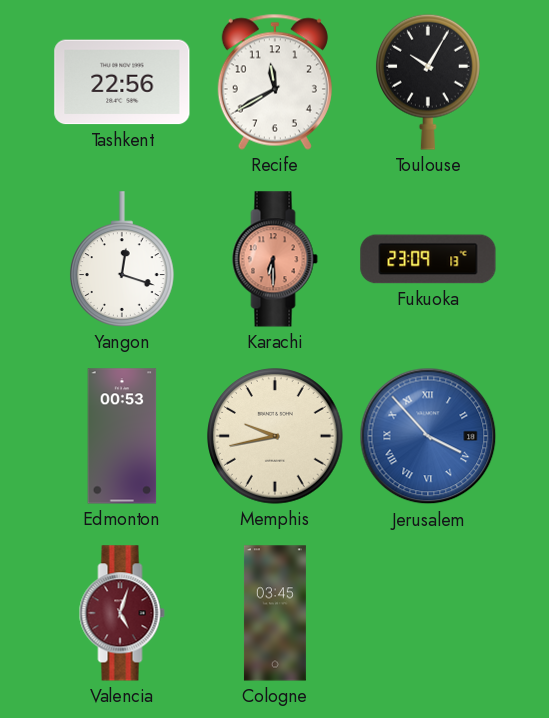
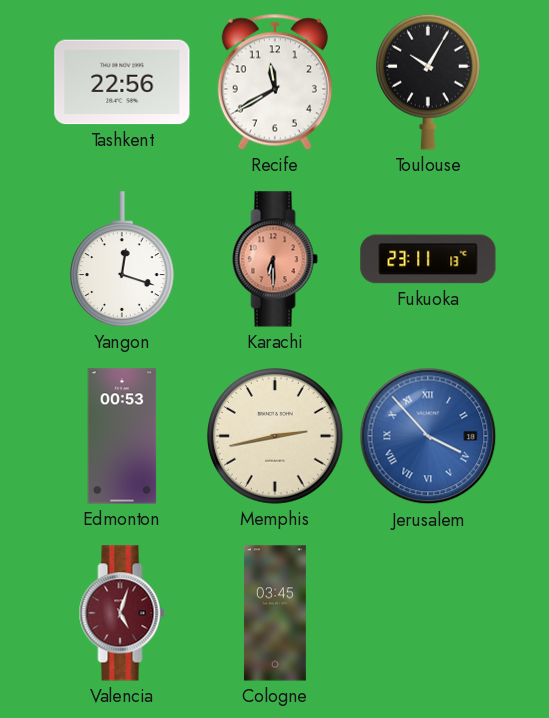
Fukuoka: 23:09 -> 23:11
Memphis: 9:43 -> 2:43
